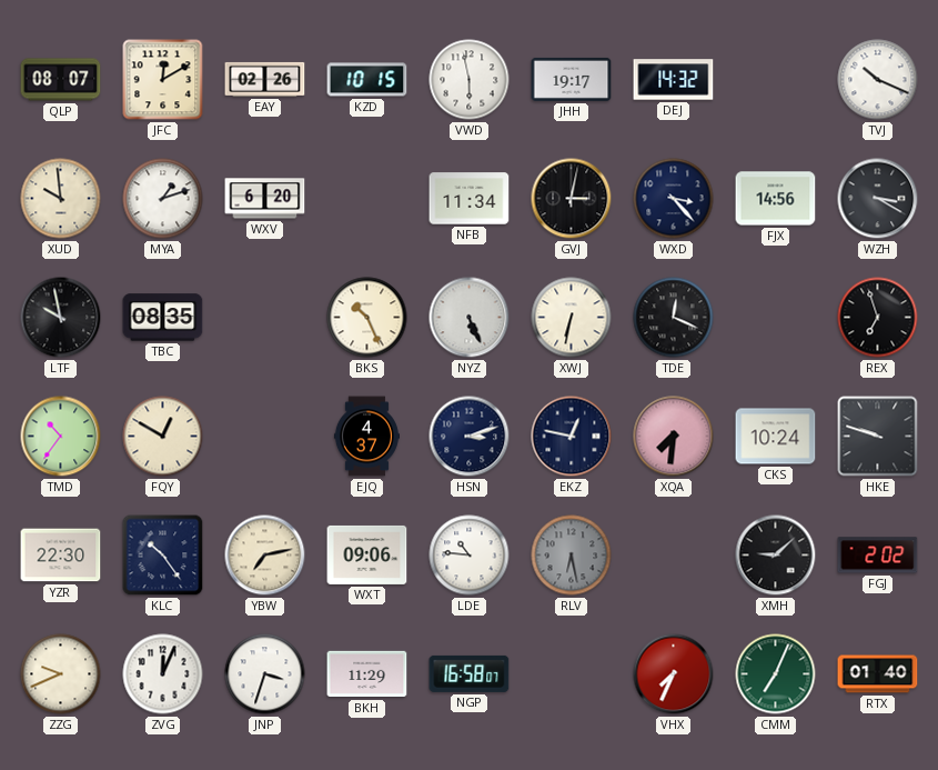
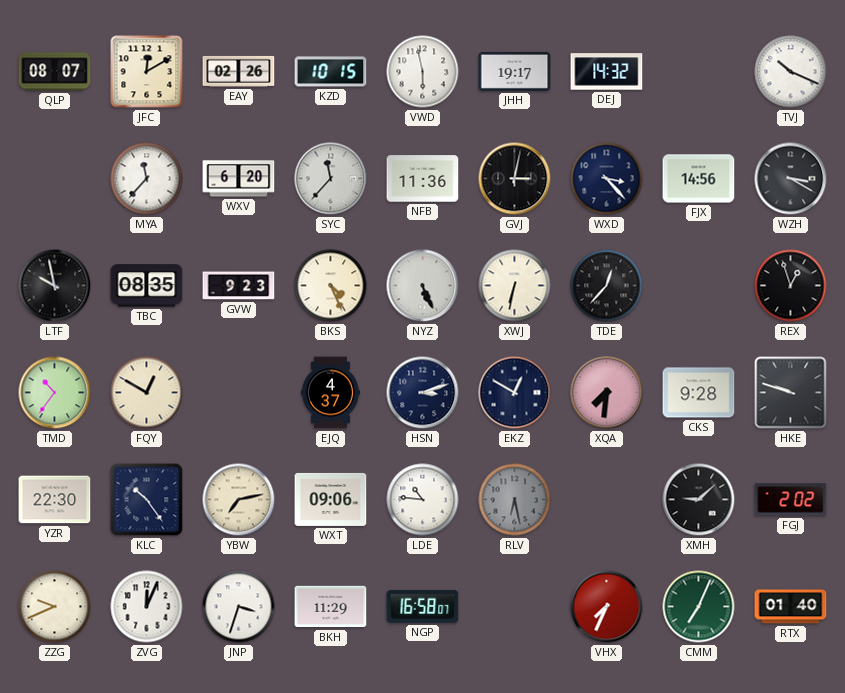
XUD: 9:59 -> none
MYA: 1:12 -> 11:37
SYC: none -> 11:37
NFB: 11:34 -> 11:36
GVW: none -> 9:23
BKS: 10:26 -> 4:26
TDE: 12:19 -> 12:37
REX: 6:57 -> 12:57
EKZ: 12:47 -> 12:50
CKS: 10:24 -> 9:28
